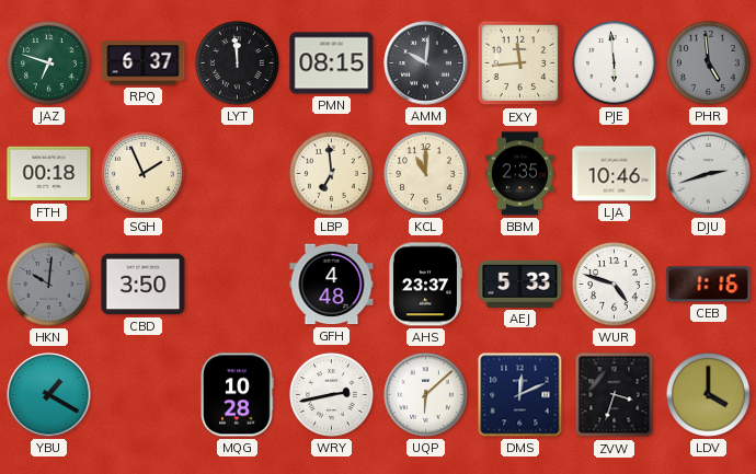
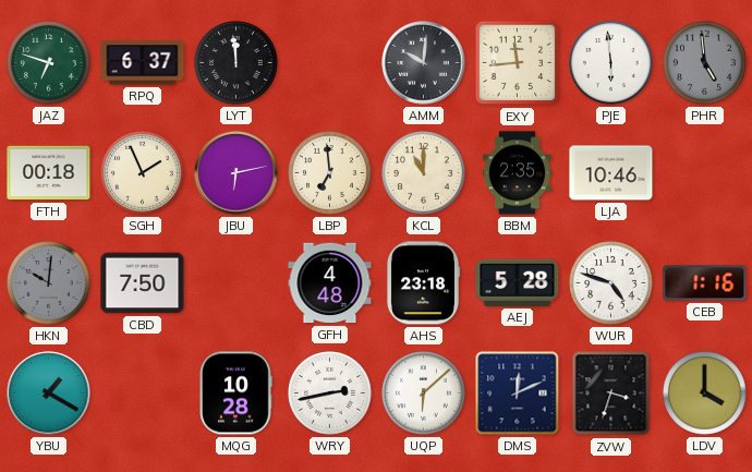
PMN: 08:15 -> none
JBU: none -> 6:13
DJU: 2:42 -> none
CBD: 3:50 -> 7:50
AHS: 23:37 -> 23:18
AEJ: 5:33 -> 5:28
